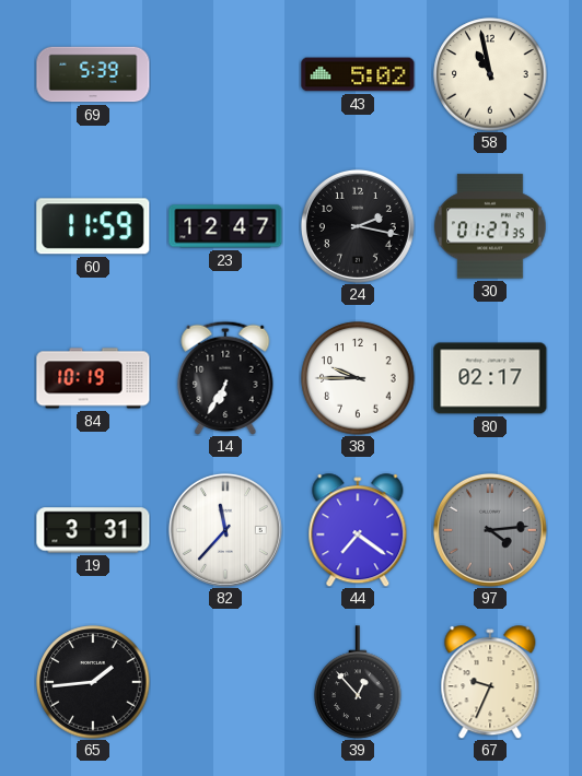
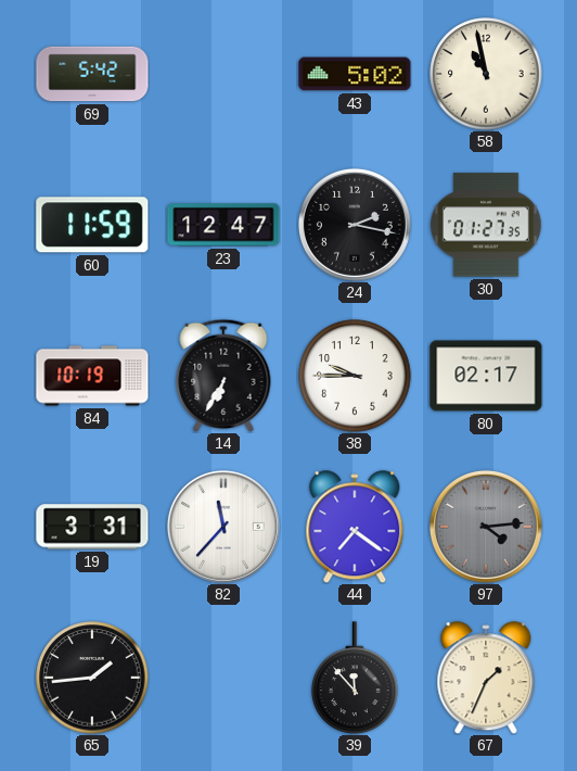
69: 5:39 -> 5:42
39: 12:53 -> 11:53
67: 9:34 -> 1:34
